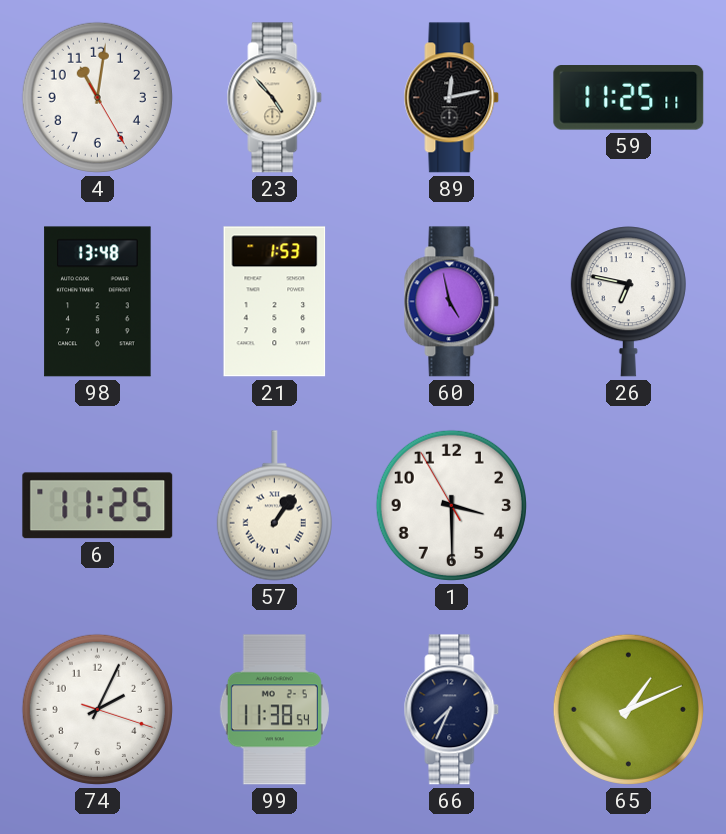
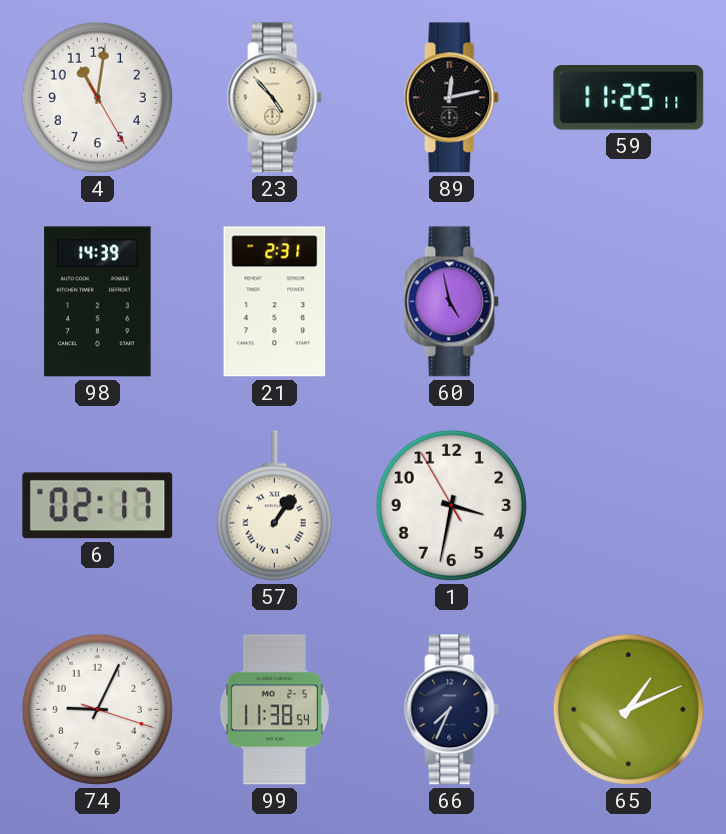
98: 13:48 -> 14:39
21: 1:53 -> 2:31
26: 6:47 -> none
6: 11:25 -> 02:17
1: 3:29 -> 3:31
74: 2:04 -> 9:04
